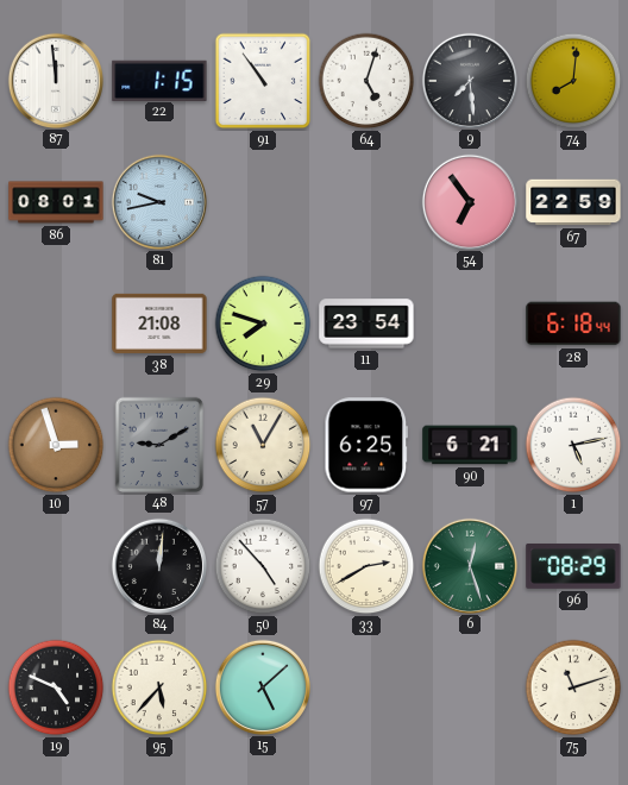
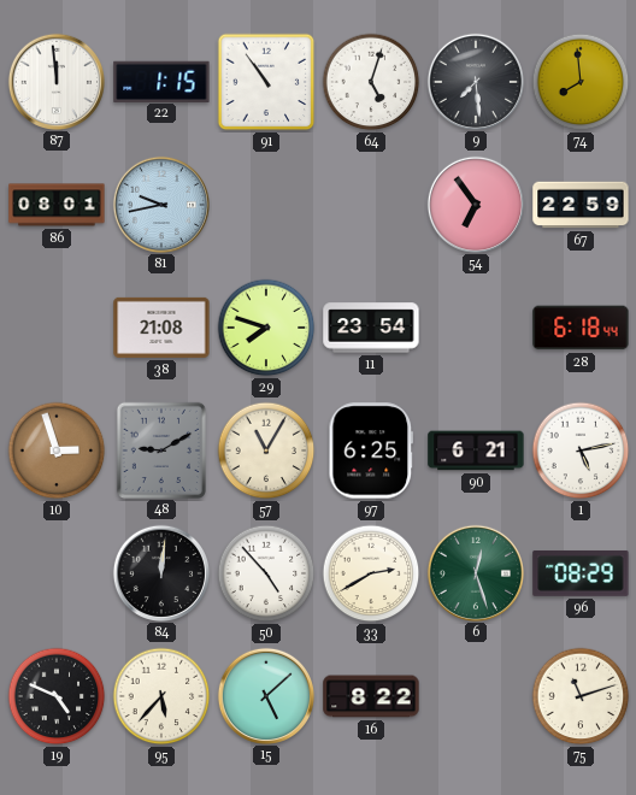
74: 8:01 -> 7:59
16: none -> 8:22
